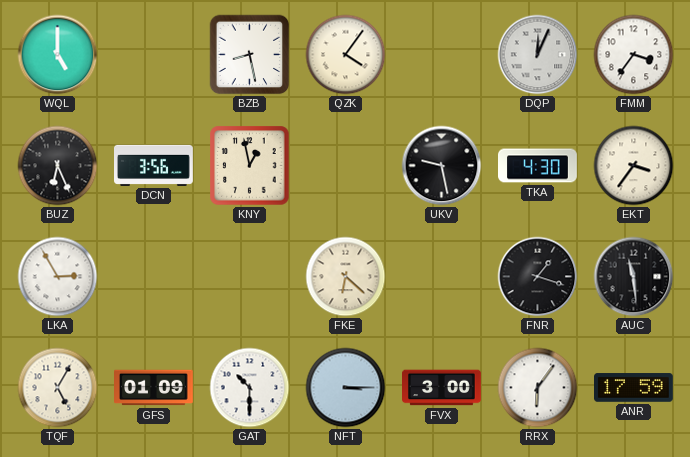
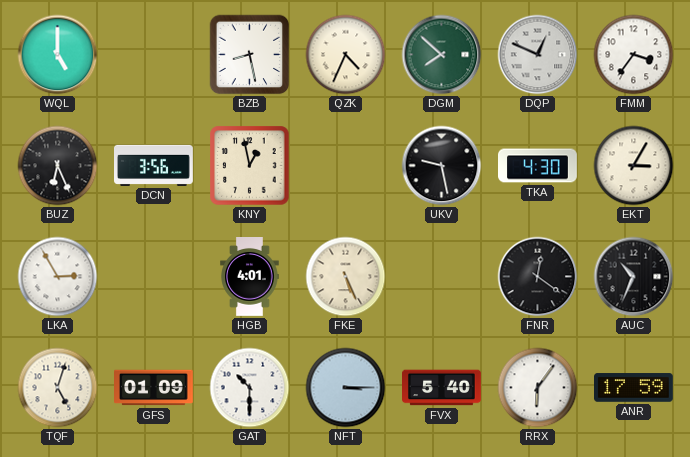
QZK: 4:06 -> 4:34
DGM: none -> 7:52
DQP: 12:04 -> 12:49
EKT: 3:36 -> 3:05
HGB: none -> 4:01
FKE: 6:22 -> 5:26
FNR: 1:18 -> 12:21
AUC: 11:29 -> 10:34
TQF: 5:05 -> 5:03
FVX: 3:00 -> 5:40
